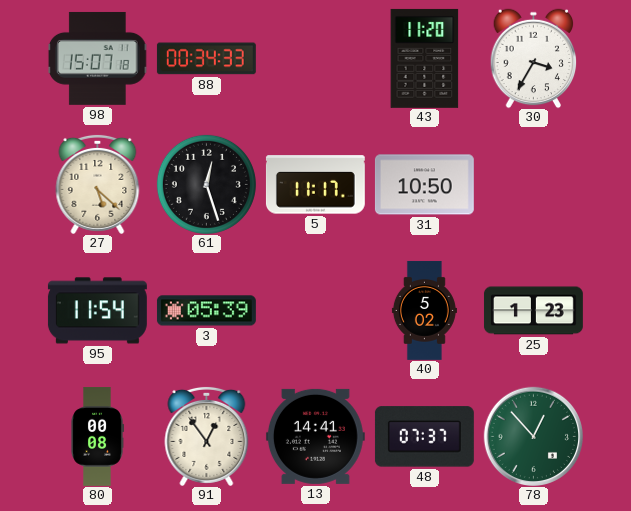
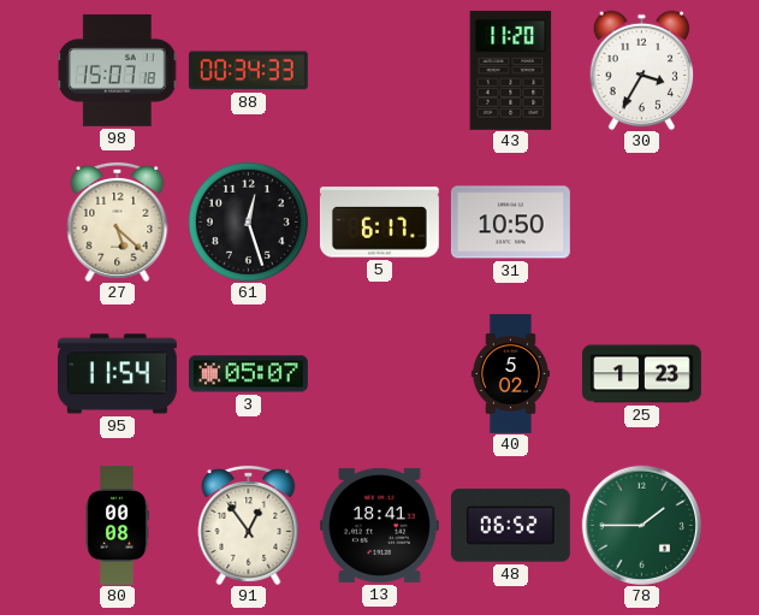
5: 11:17 -> 6:17
3: 05:39 -> 05:07
13: 14:41 -> 18:41
48: 07:37 -> 06:52
78: 12:53 -> 1:45
